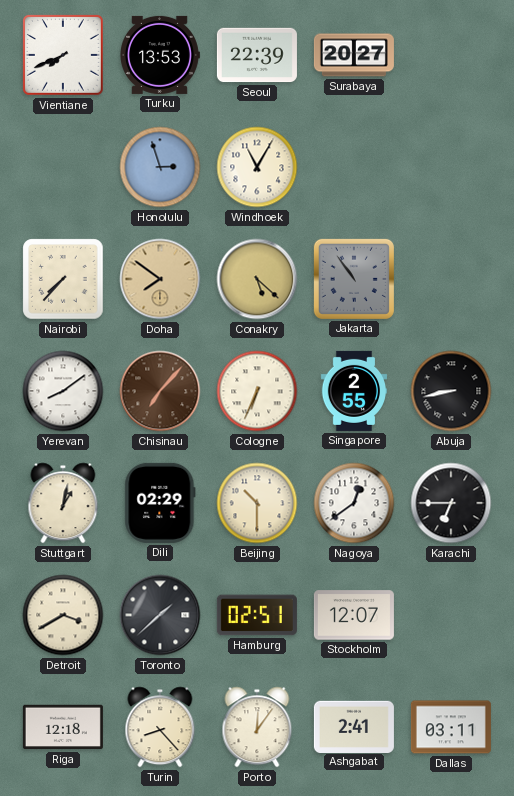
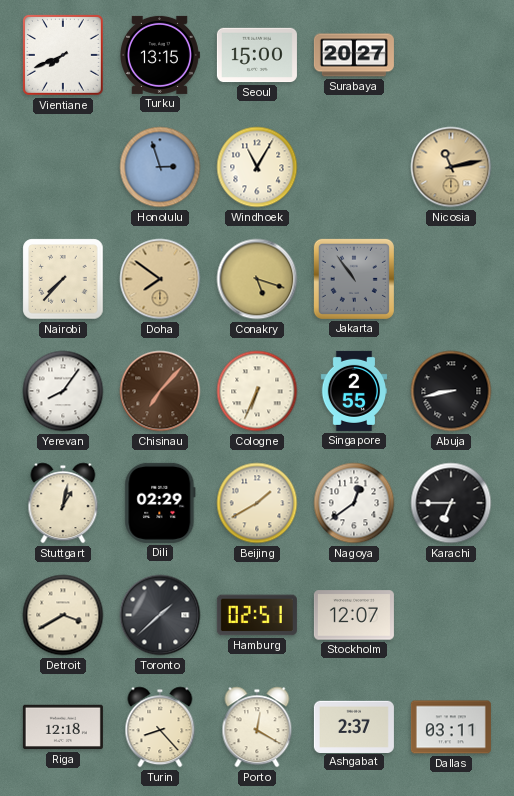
Turku: 13:53 -> 13:15
Seoul: 22:39 -> 15:00
Nicosia: none -> 11:13
Conakry: 5:22 -> 5:18
Yerevan: 8:09 -> 8:06
Beijing: 10:30 -> 1:40
Porto: 12:06 -> 12:20
Ashgabat: 2:41 -> 2:37
